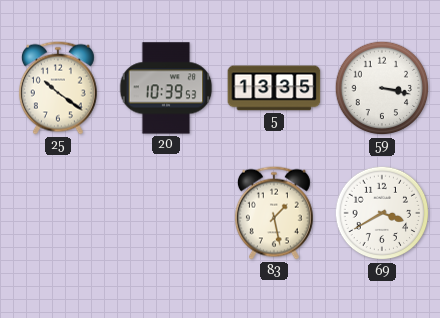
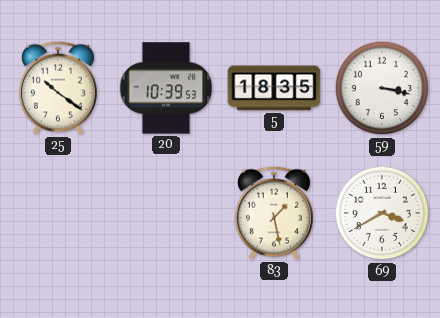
5: 13:35 -> 18:35
